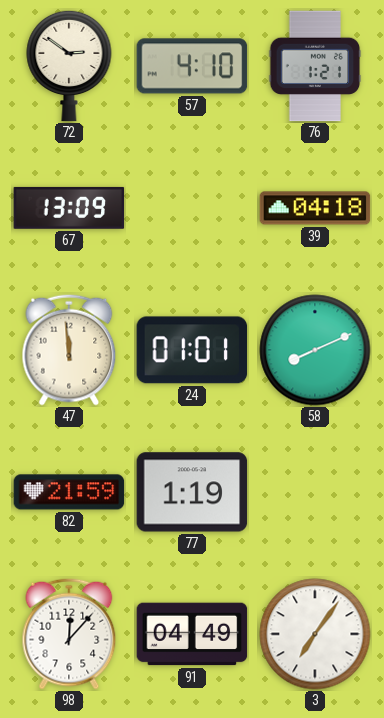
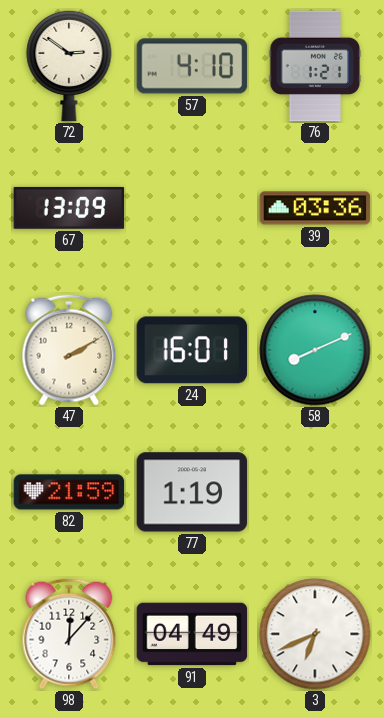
39: 04:18 -> 03:36
47: 11:59 -> 2:10
24: 01:01 -> 16:01
3: 7:06 -> 6:41
